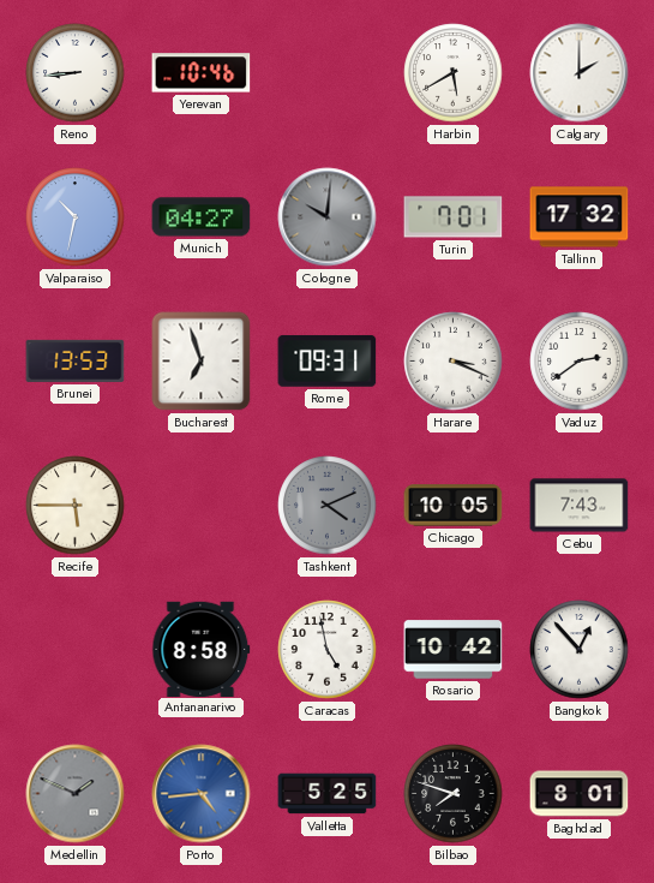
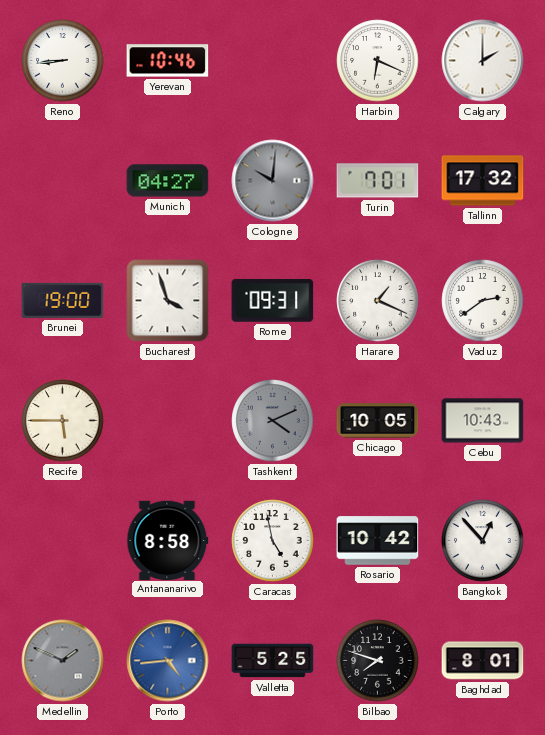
Harbin: 5:40 -> 6:19
Valparaiso: 10:32 -> none
Brunei: 13:53 -> 19:00
Bucharest: 6:57 -> 3:57
Harare: 3:19 -> 1:19
Cebu: 7:43 -> 10:43
